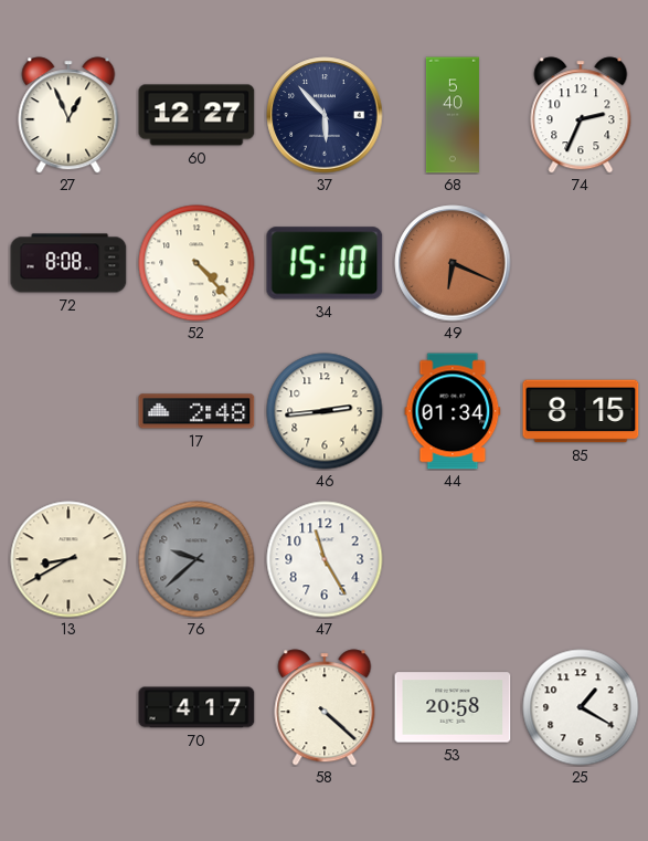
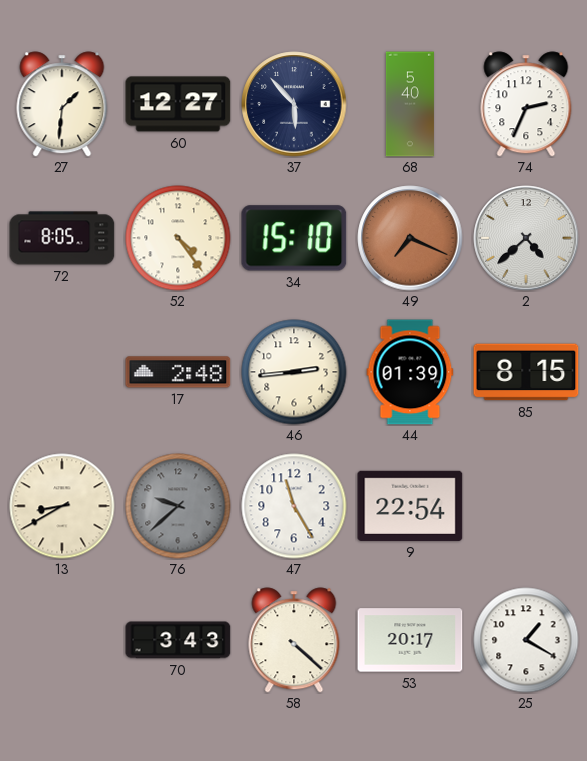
27: 12:56 -> 1:31
72: 8:08 -> 8:05
52: 4:23 -> 4:24
49: 6:19 -> 7:19
2: none -> 4:38
44: 01:34 -> 01:39
9: none -> 22:54
70: 4:17 -> 3:43
53: 20:58 -> 20:17
